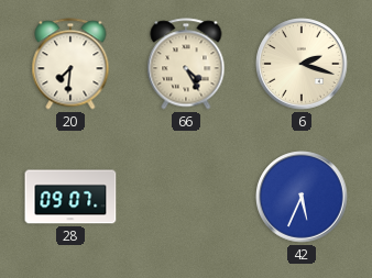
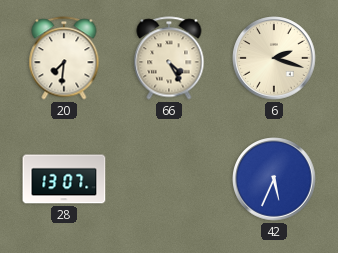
28: 09:07 -> 13:07
